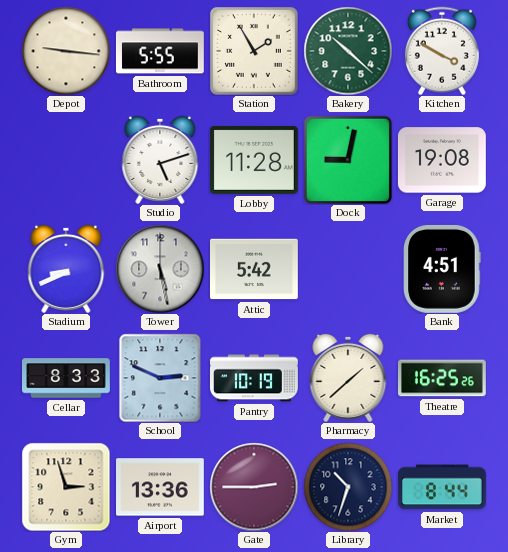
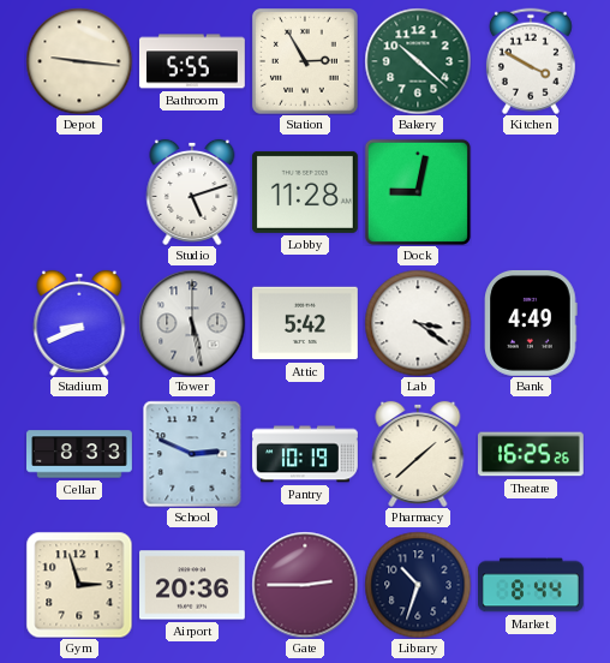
Station: 1:55 -> 2:55
Garage: 19:08 -> none
Lab: none -> 3:21
Bank: 4:51 -> 4:49
Airport: 13:36 -> 20:36
